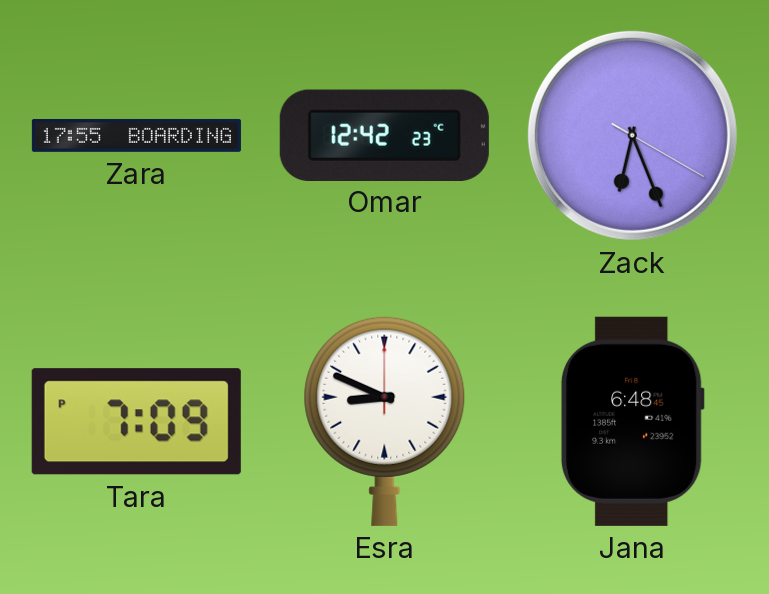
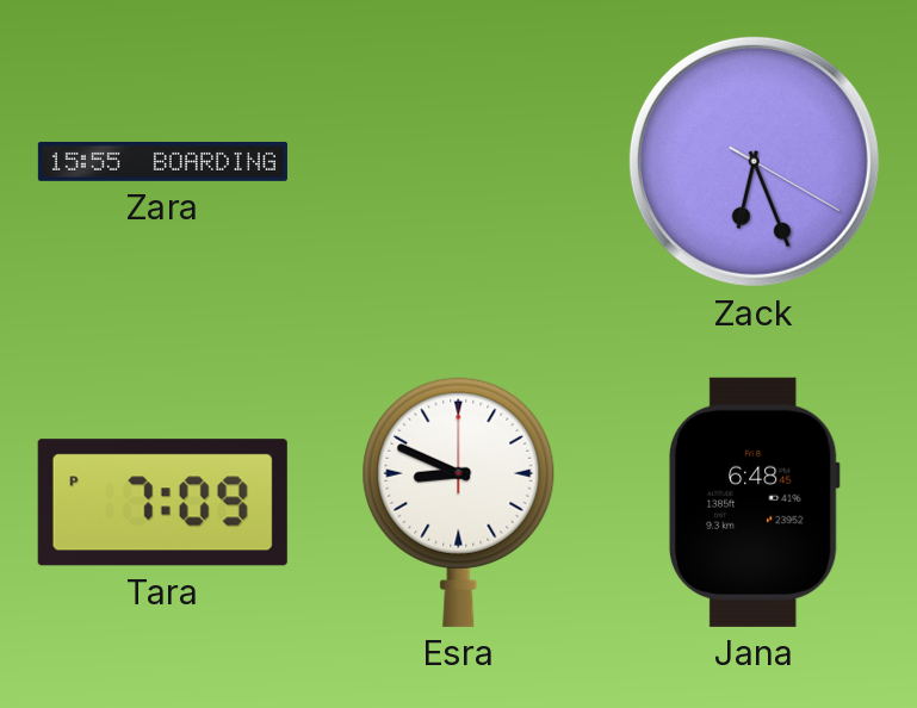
Zara: 17:55 -> 15:55
Omar: 12:42 -> none
